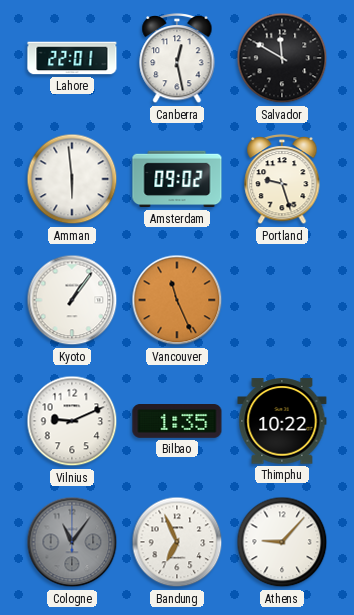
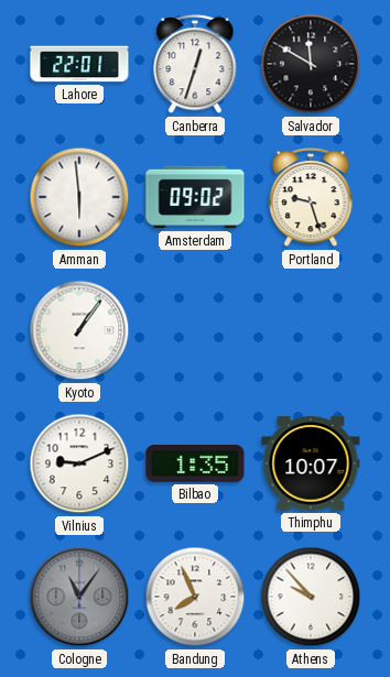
Canberra: 12:28 -> 12:33
Vancouver: 11:26 -> none
Thimphu: 10:22 -> 10:07
Bandung: 6:56 -> 7:56
Athens: 9:07 -> 9:53
